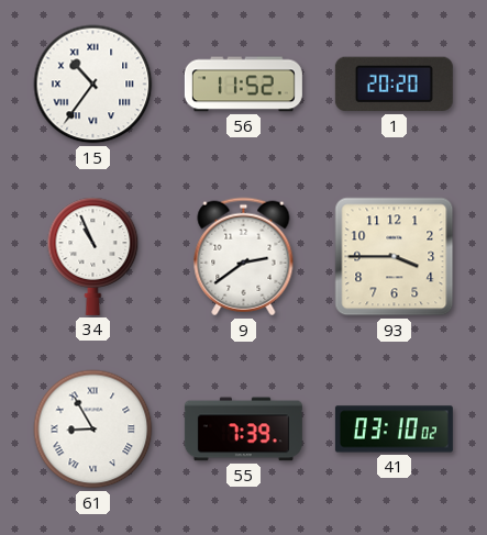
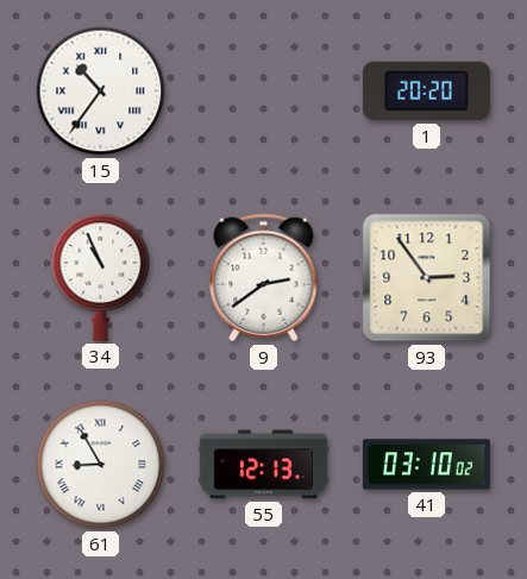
56: 11:52 -> none
93: 3:45 -> 2:54
55: 7:39 -> 12:13
